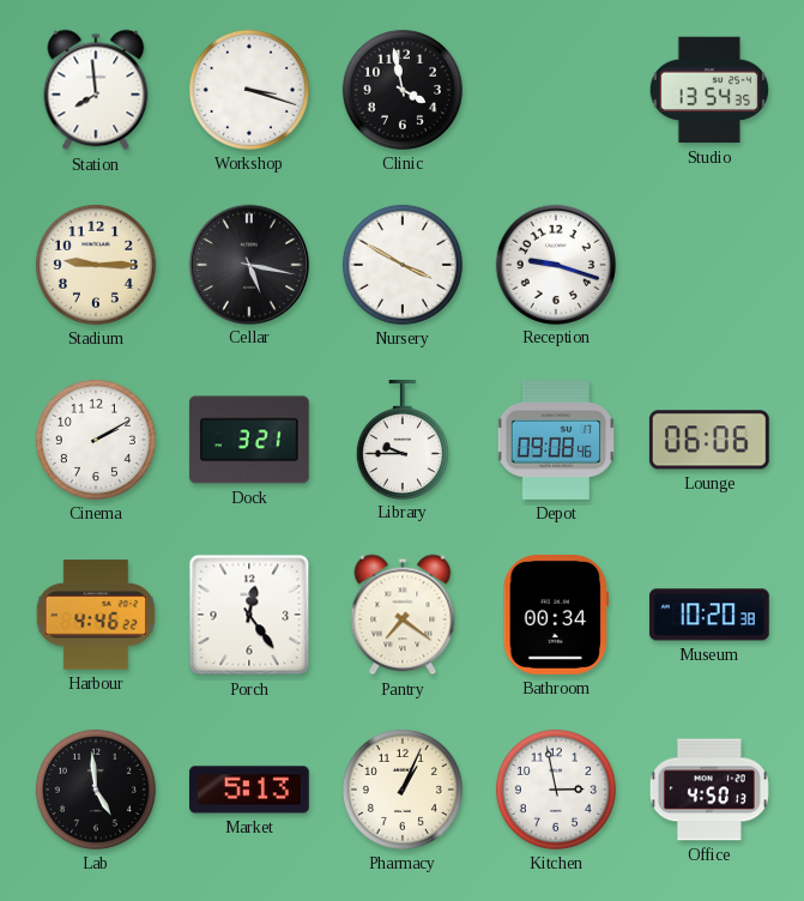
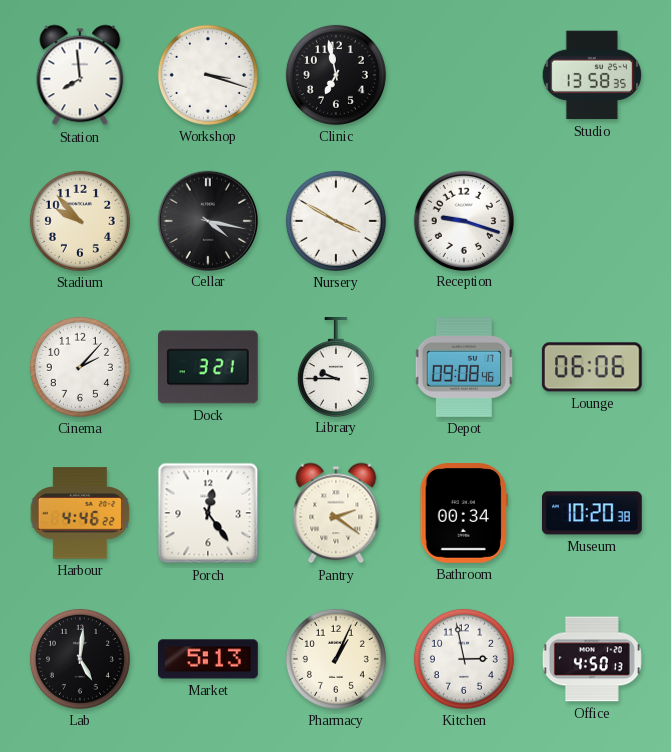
Clinic: 3:58 -> 6:58
Studio: 13:54 -> 13:58
Stadium: 9:15 -> 9:53
Cellar: 5:17 -> 4:17
Cinema: 2:10 -> 2:07
Pantry: 7:21 -> 2:21
Lab: 4:59 -> 5:01
